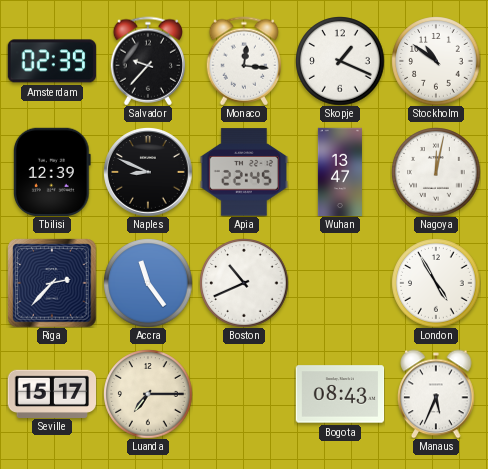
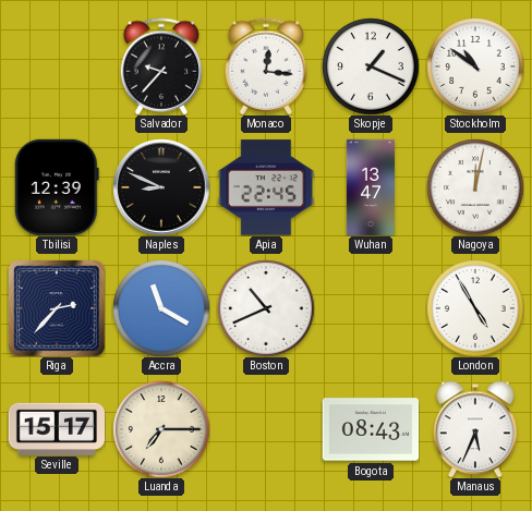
Amsterdam: 02:39 -> none
Accra: 11:24 -> 11:20
